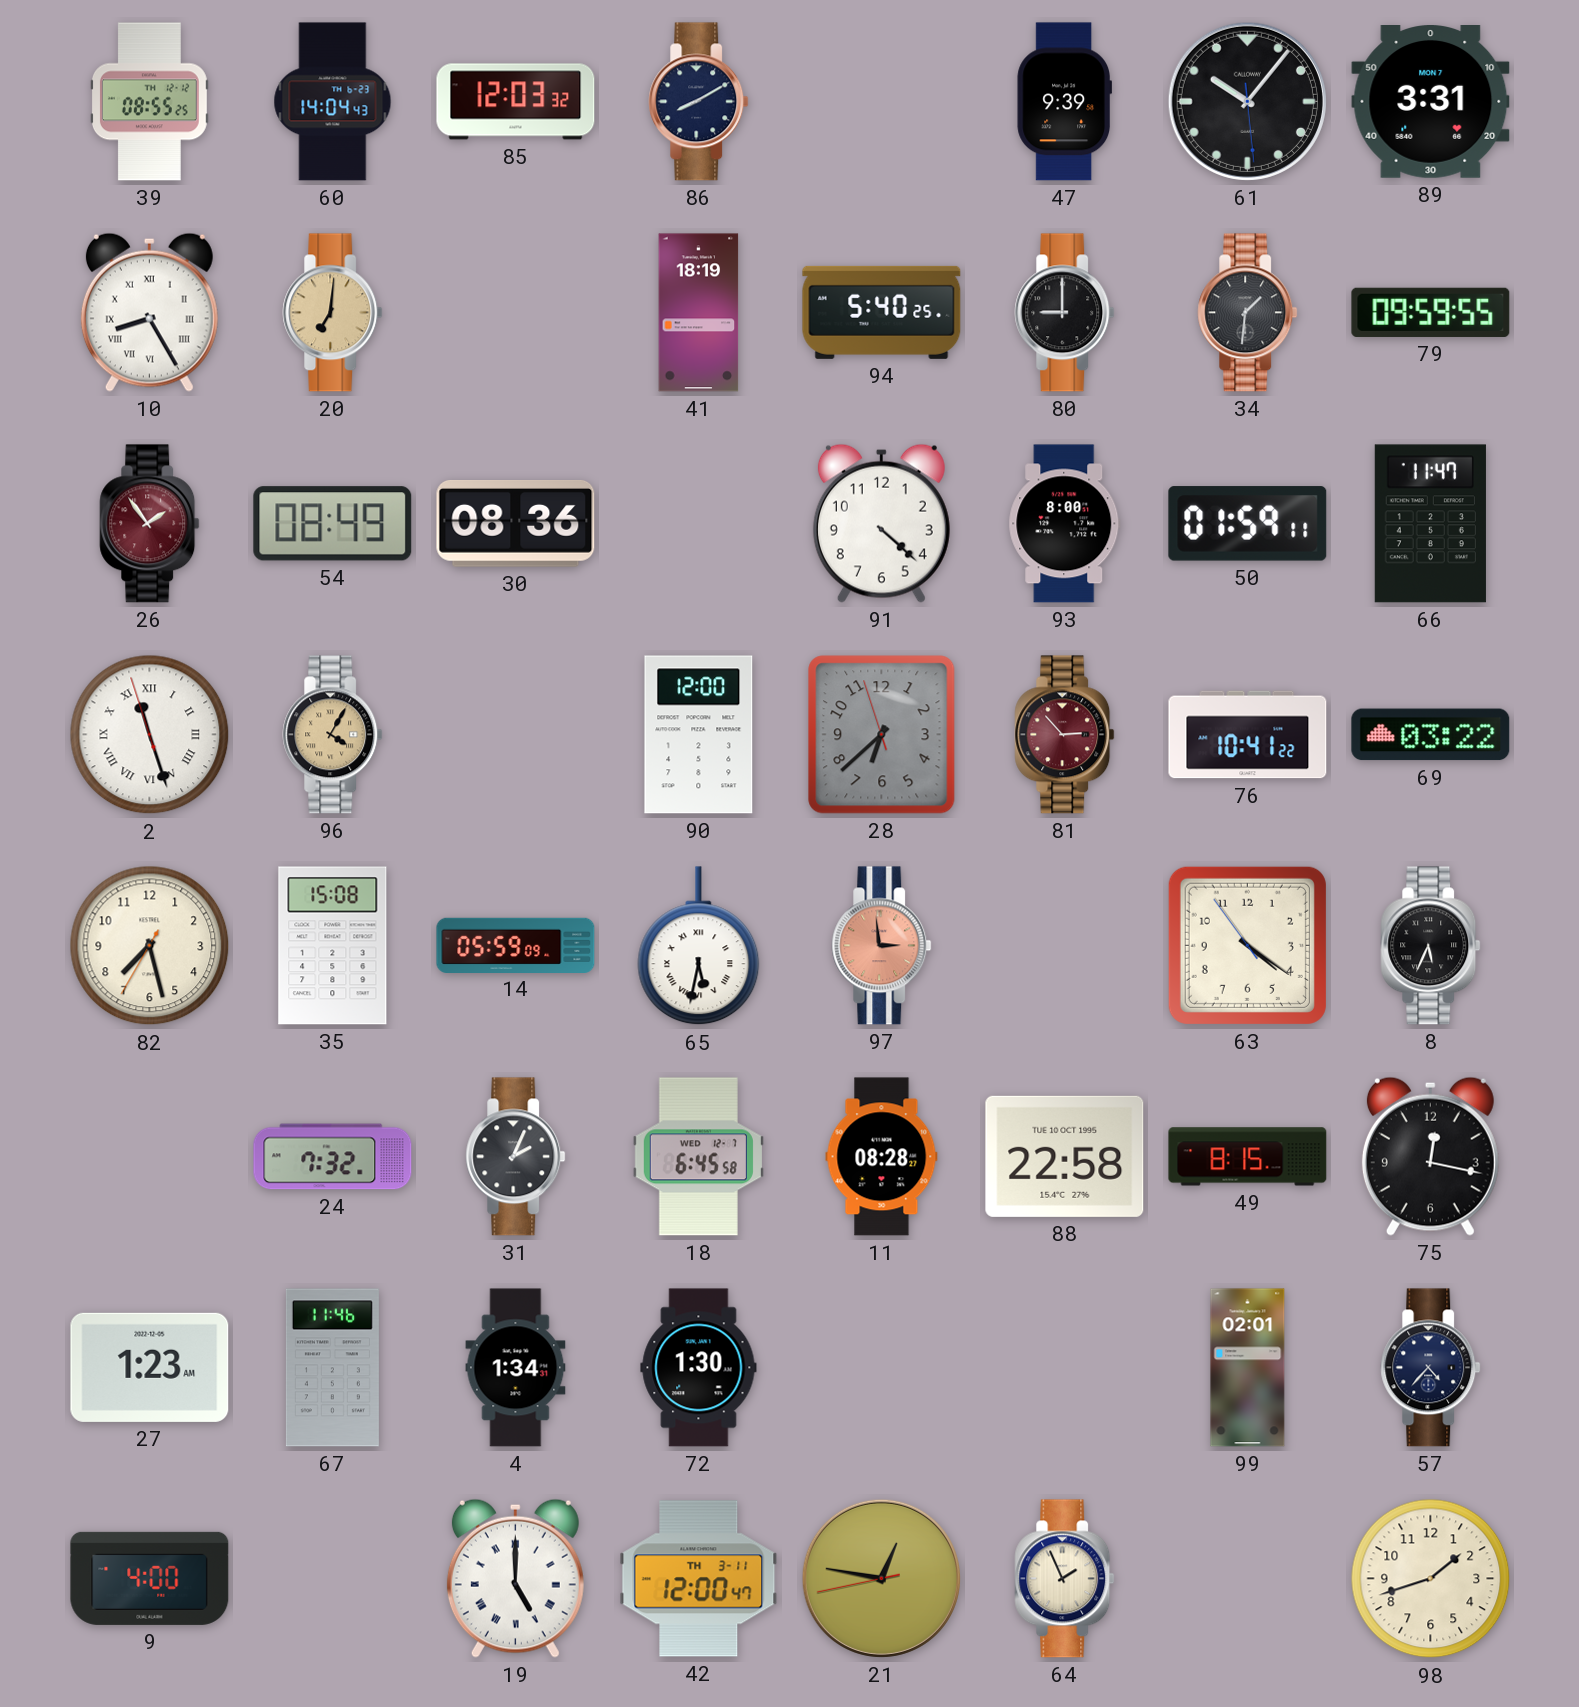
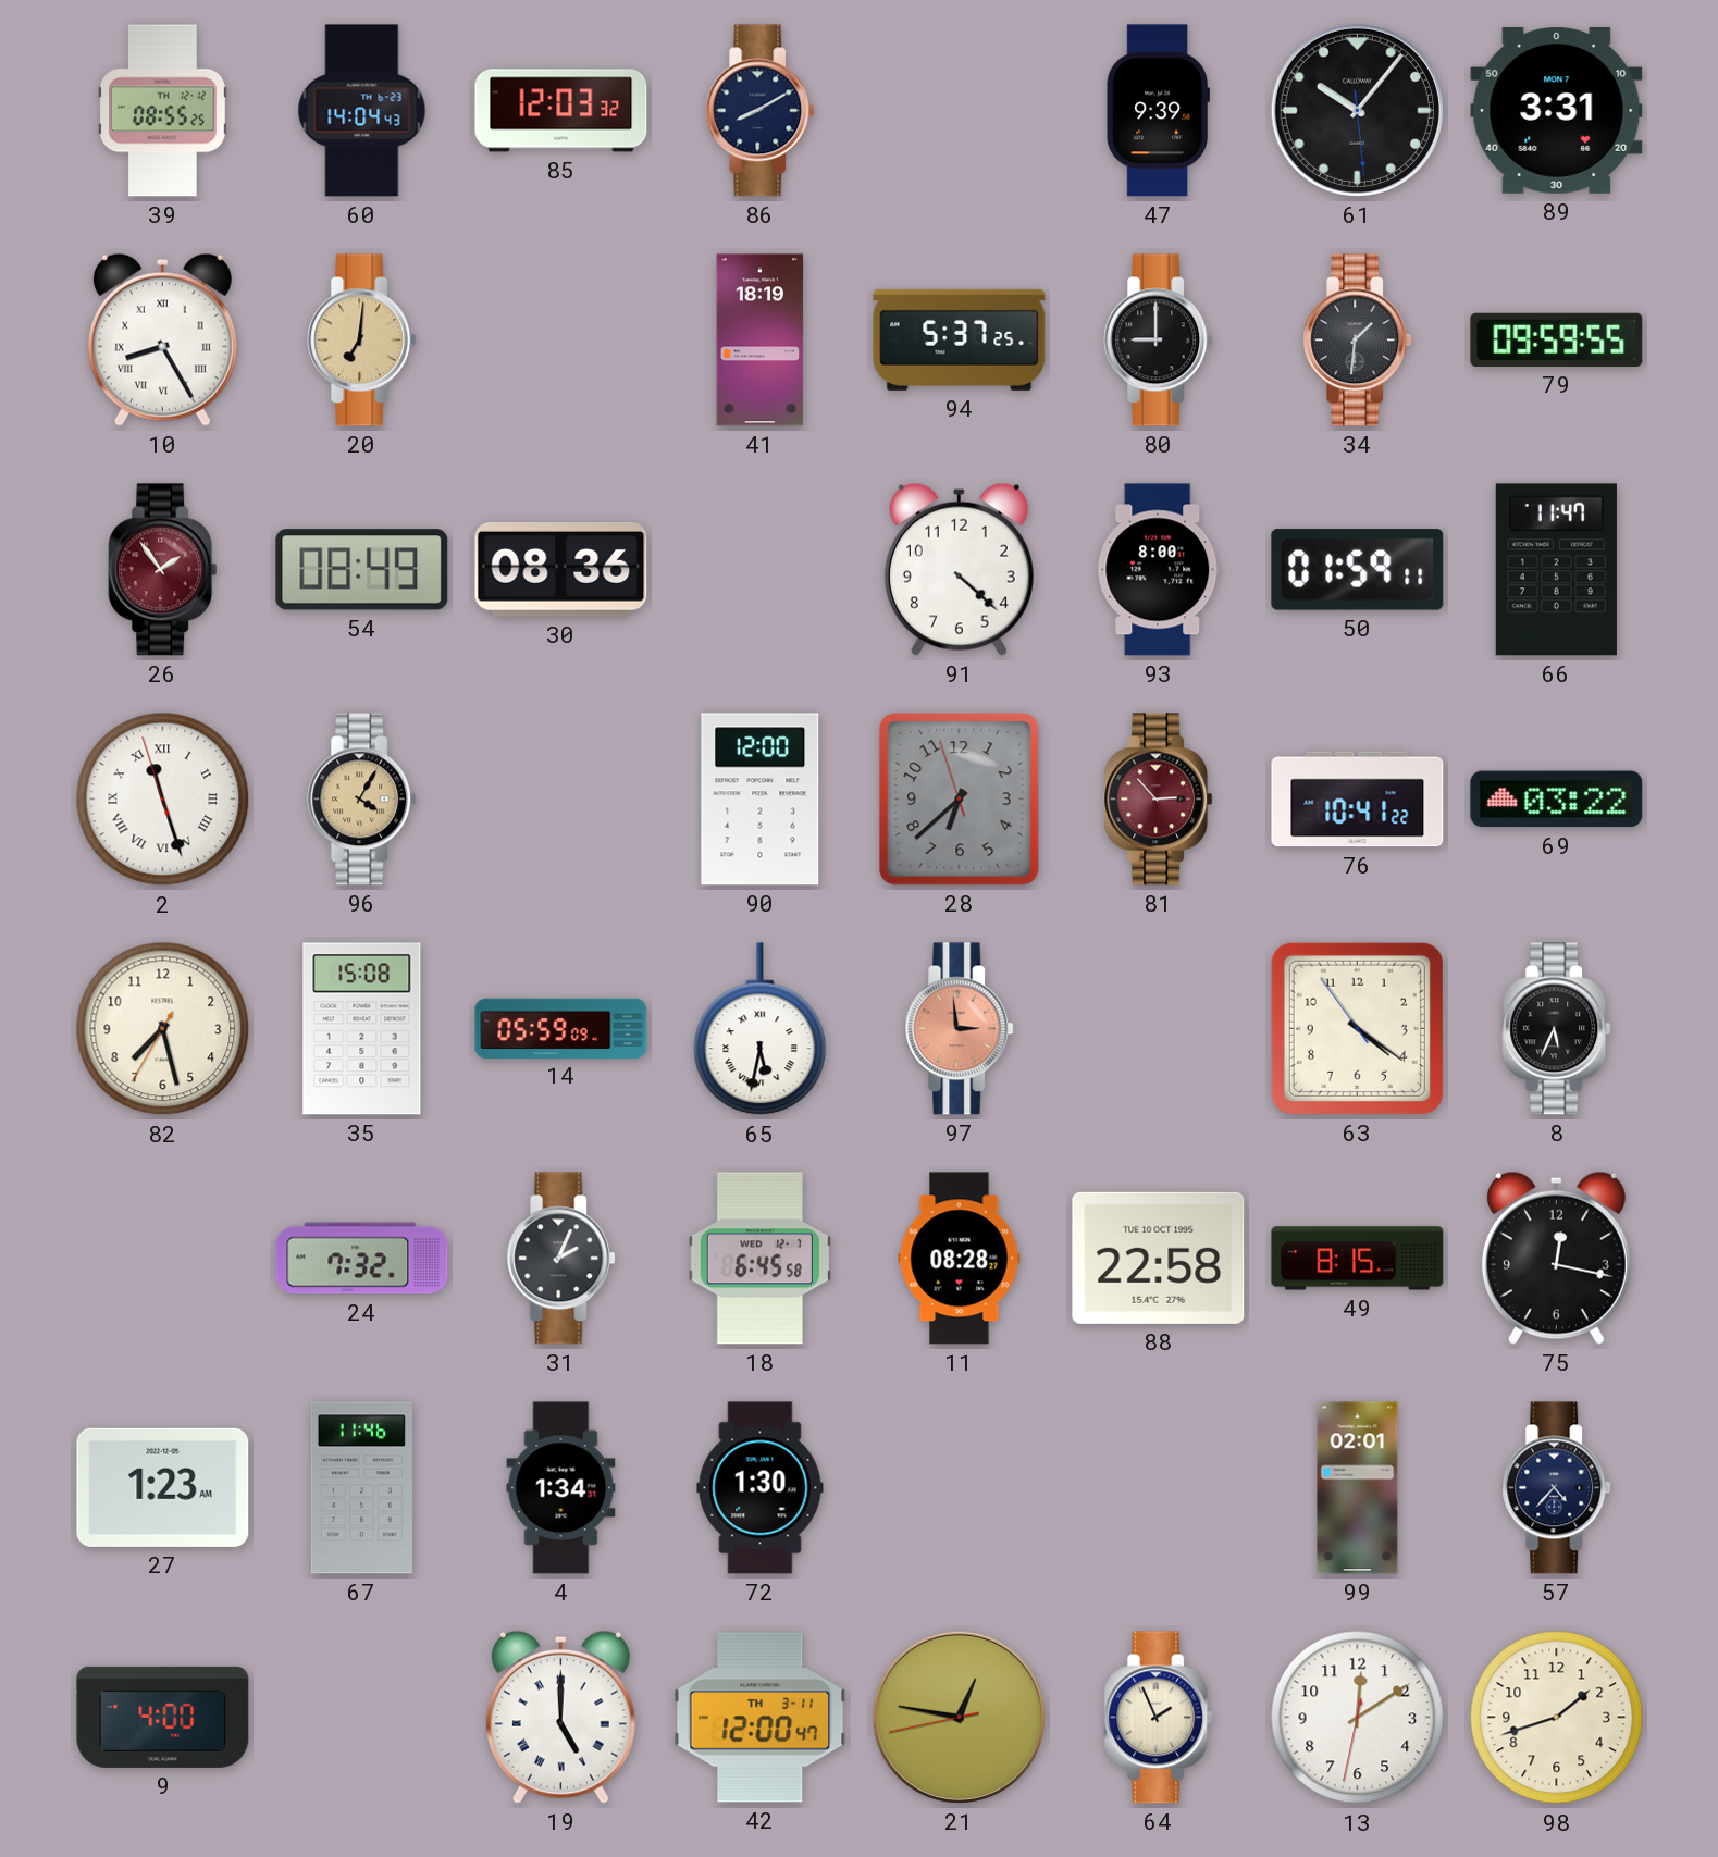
94: 5:40 -> 5:37
13: none -> 12:09
